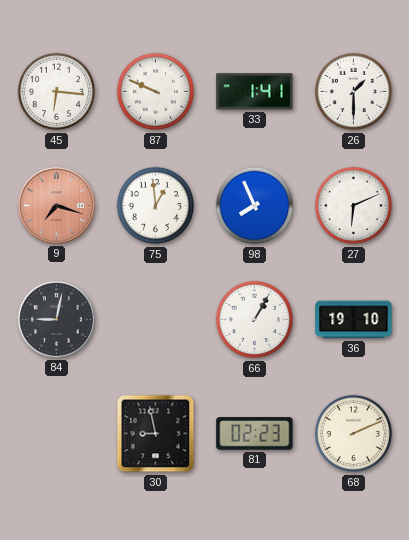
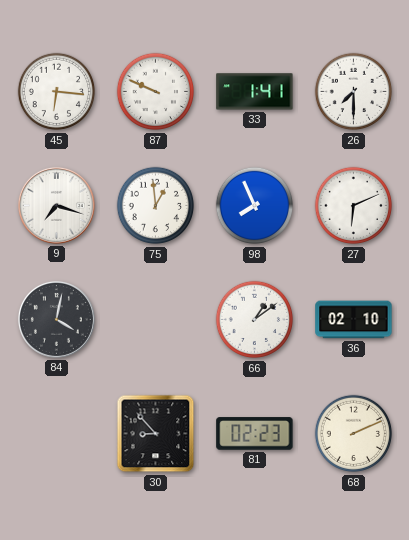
26: 1:30 -> 7:30
9 dial: salmon -> white
84: 9:02 -> 4:02
66: 1:05 -> 1:09
36: 19:10 -> 02:10
30: 8:58 -> 8:53
